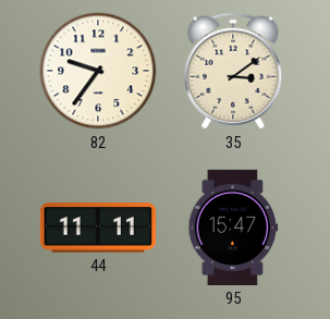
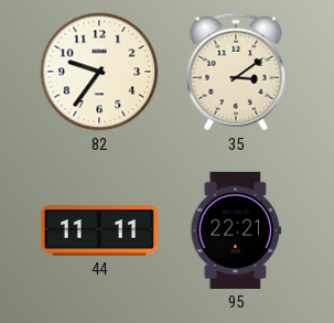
95: 15:47 -> 22:21
